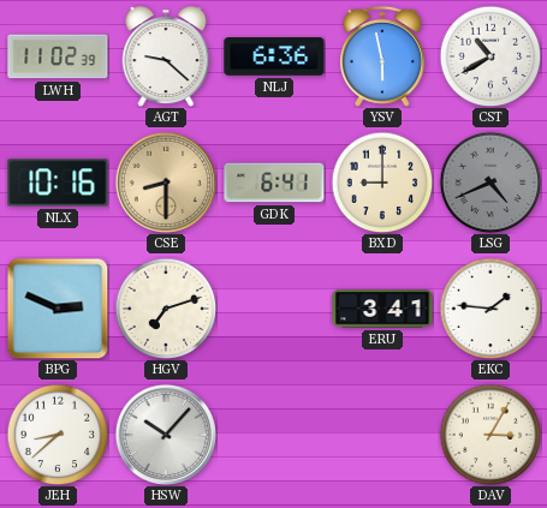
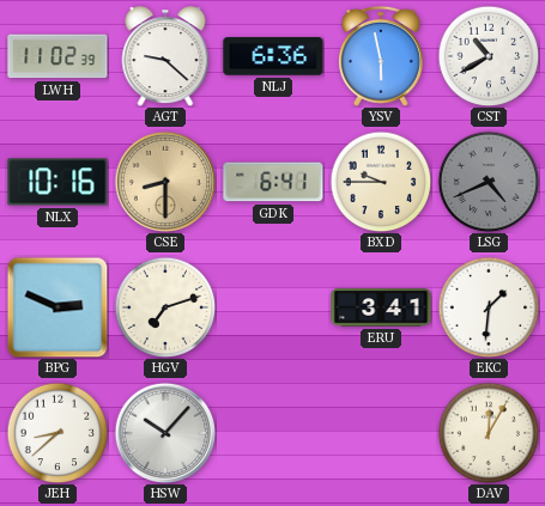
BXD: 9:00 -> 9:45
EKC: 1:46 -> 1:31
DAV: 3:05 -> 12:05
